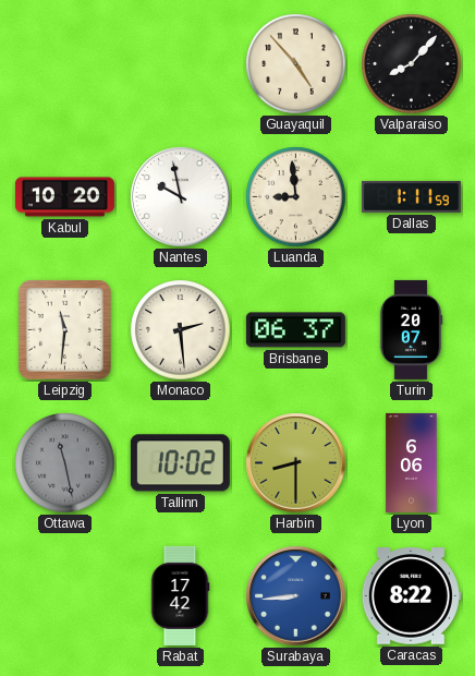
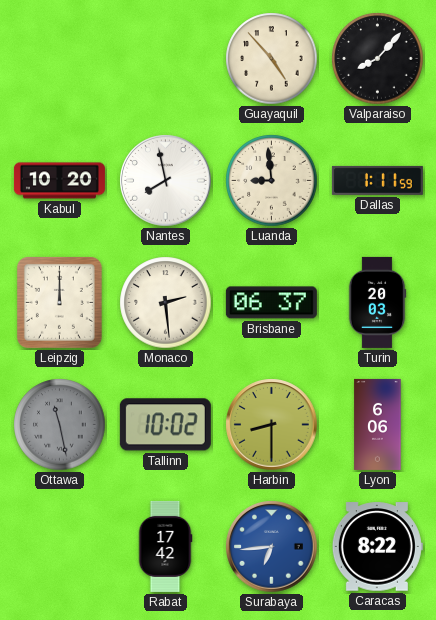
Nantes: 9:58 -> 7:58
Leipzig: 11:31 -> 12:00
Turin: 20:07 -> 20:03
Surabaya: 8:44 -> 6:44
